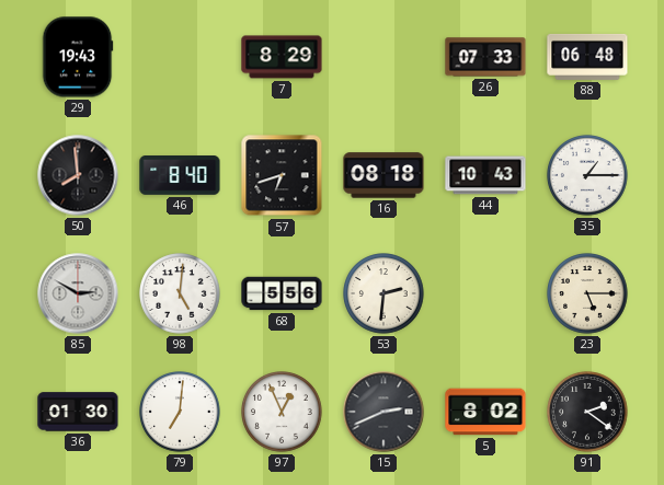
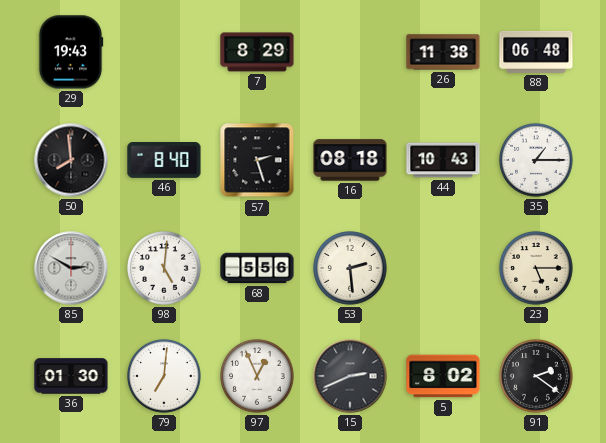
26: 07:33 -> 11:38
57: 6:42 -> 2:27
53: 2:31 -> 2:29
